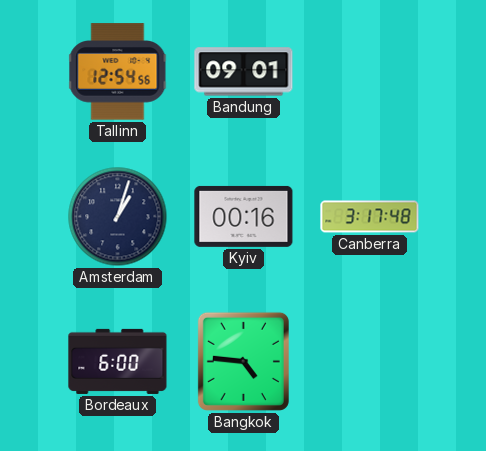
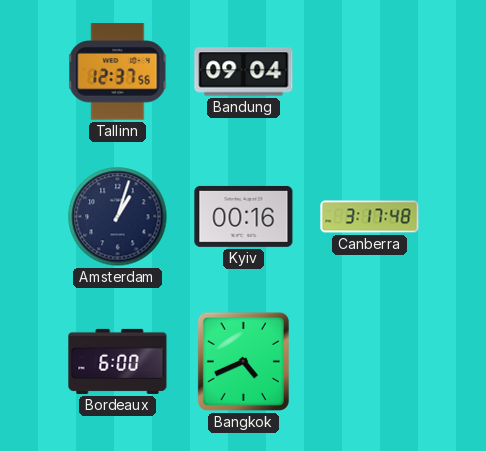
Tallinn: 12:54 -> 12:37
Bandung: 09:01 -> 09:04
Bangkok: 4:46 -> 4:41
